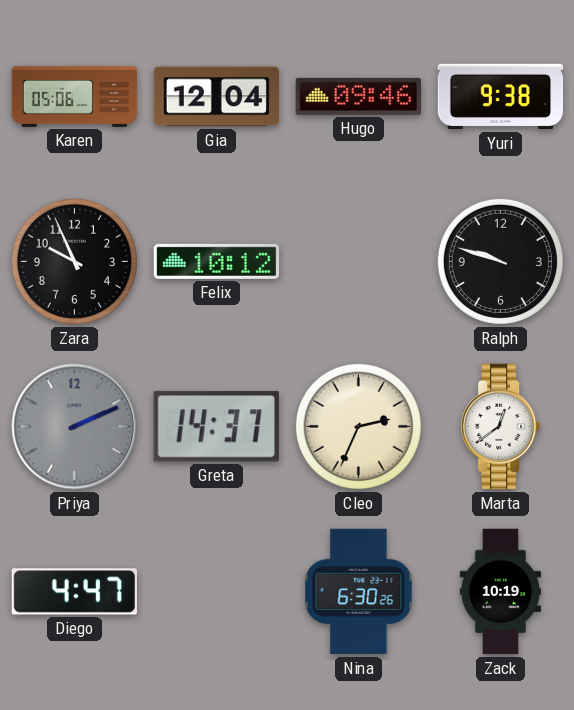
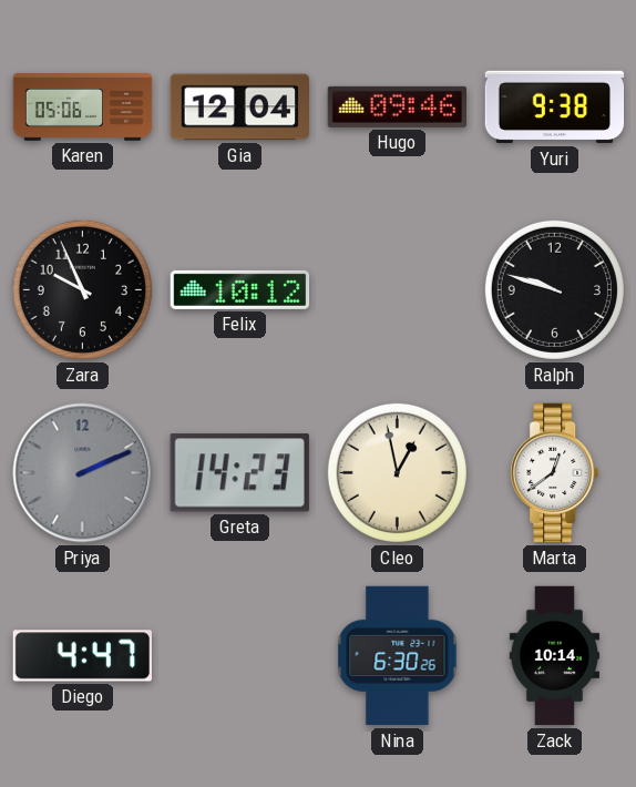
Greta: 14:37 -> 14:23
Cleo: 2:34 -> 12:58
Zack: 10:19 -> 10:14
